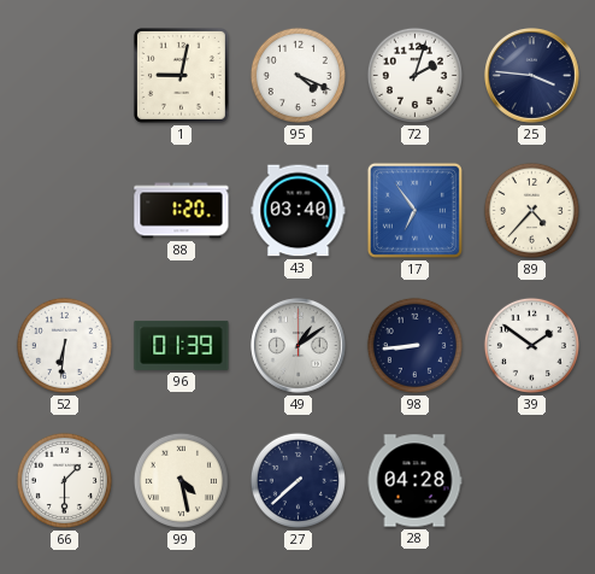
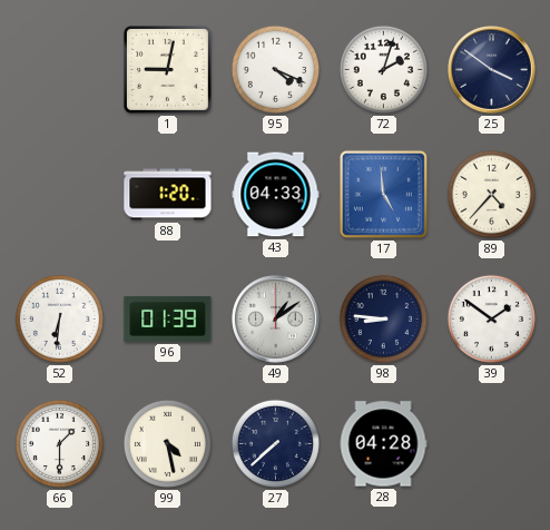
25: 3:46 -> 3:51
43: 03:40 -> 04:33
17: 6:54 -> 4:59
98: 8:44 -> 8:46
